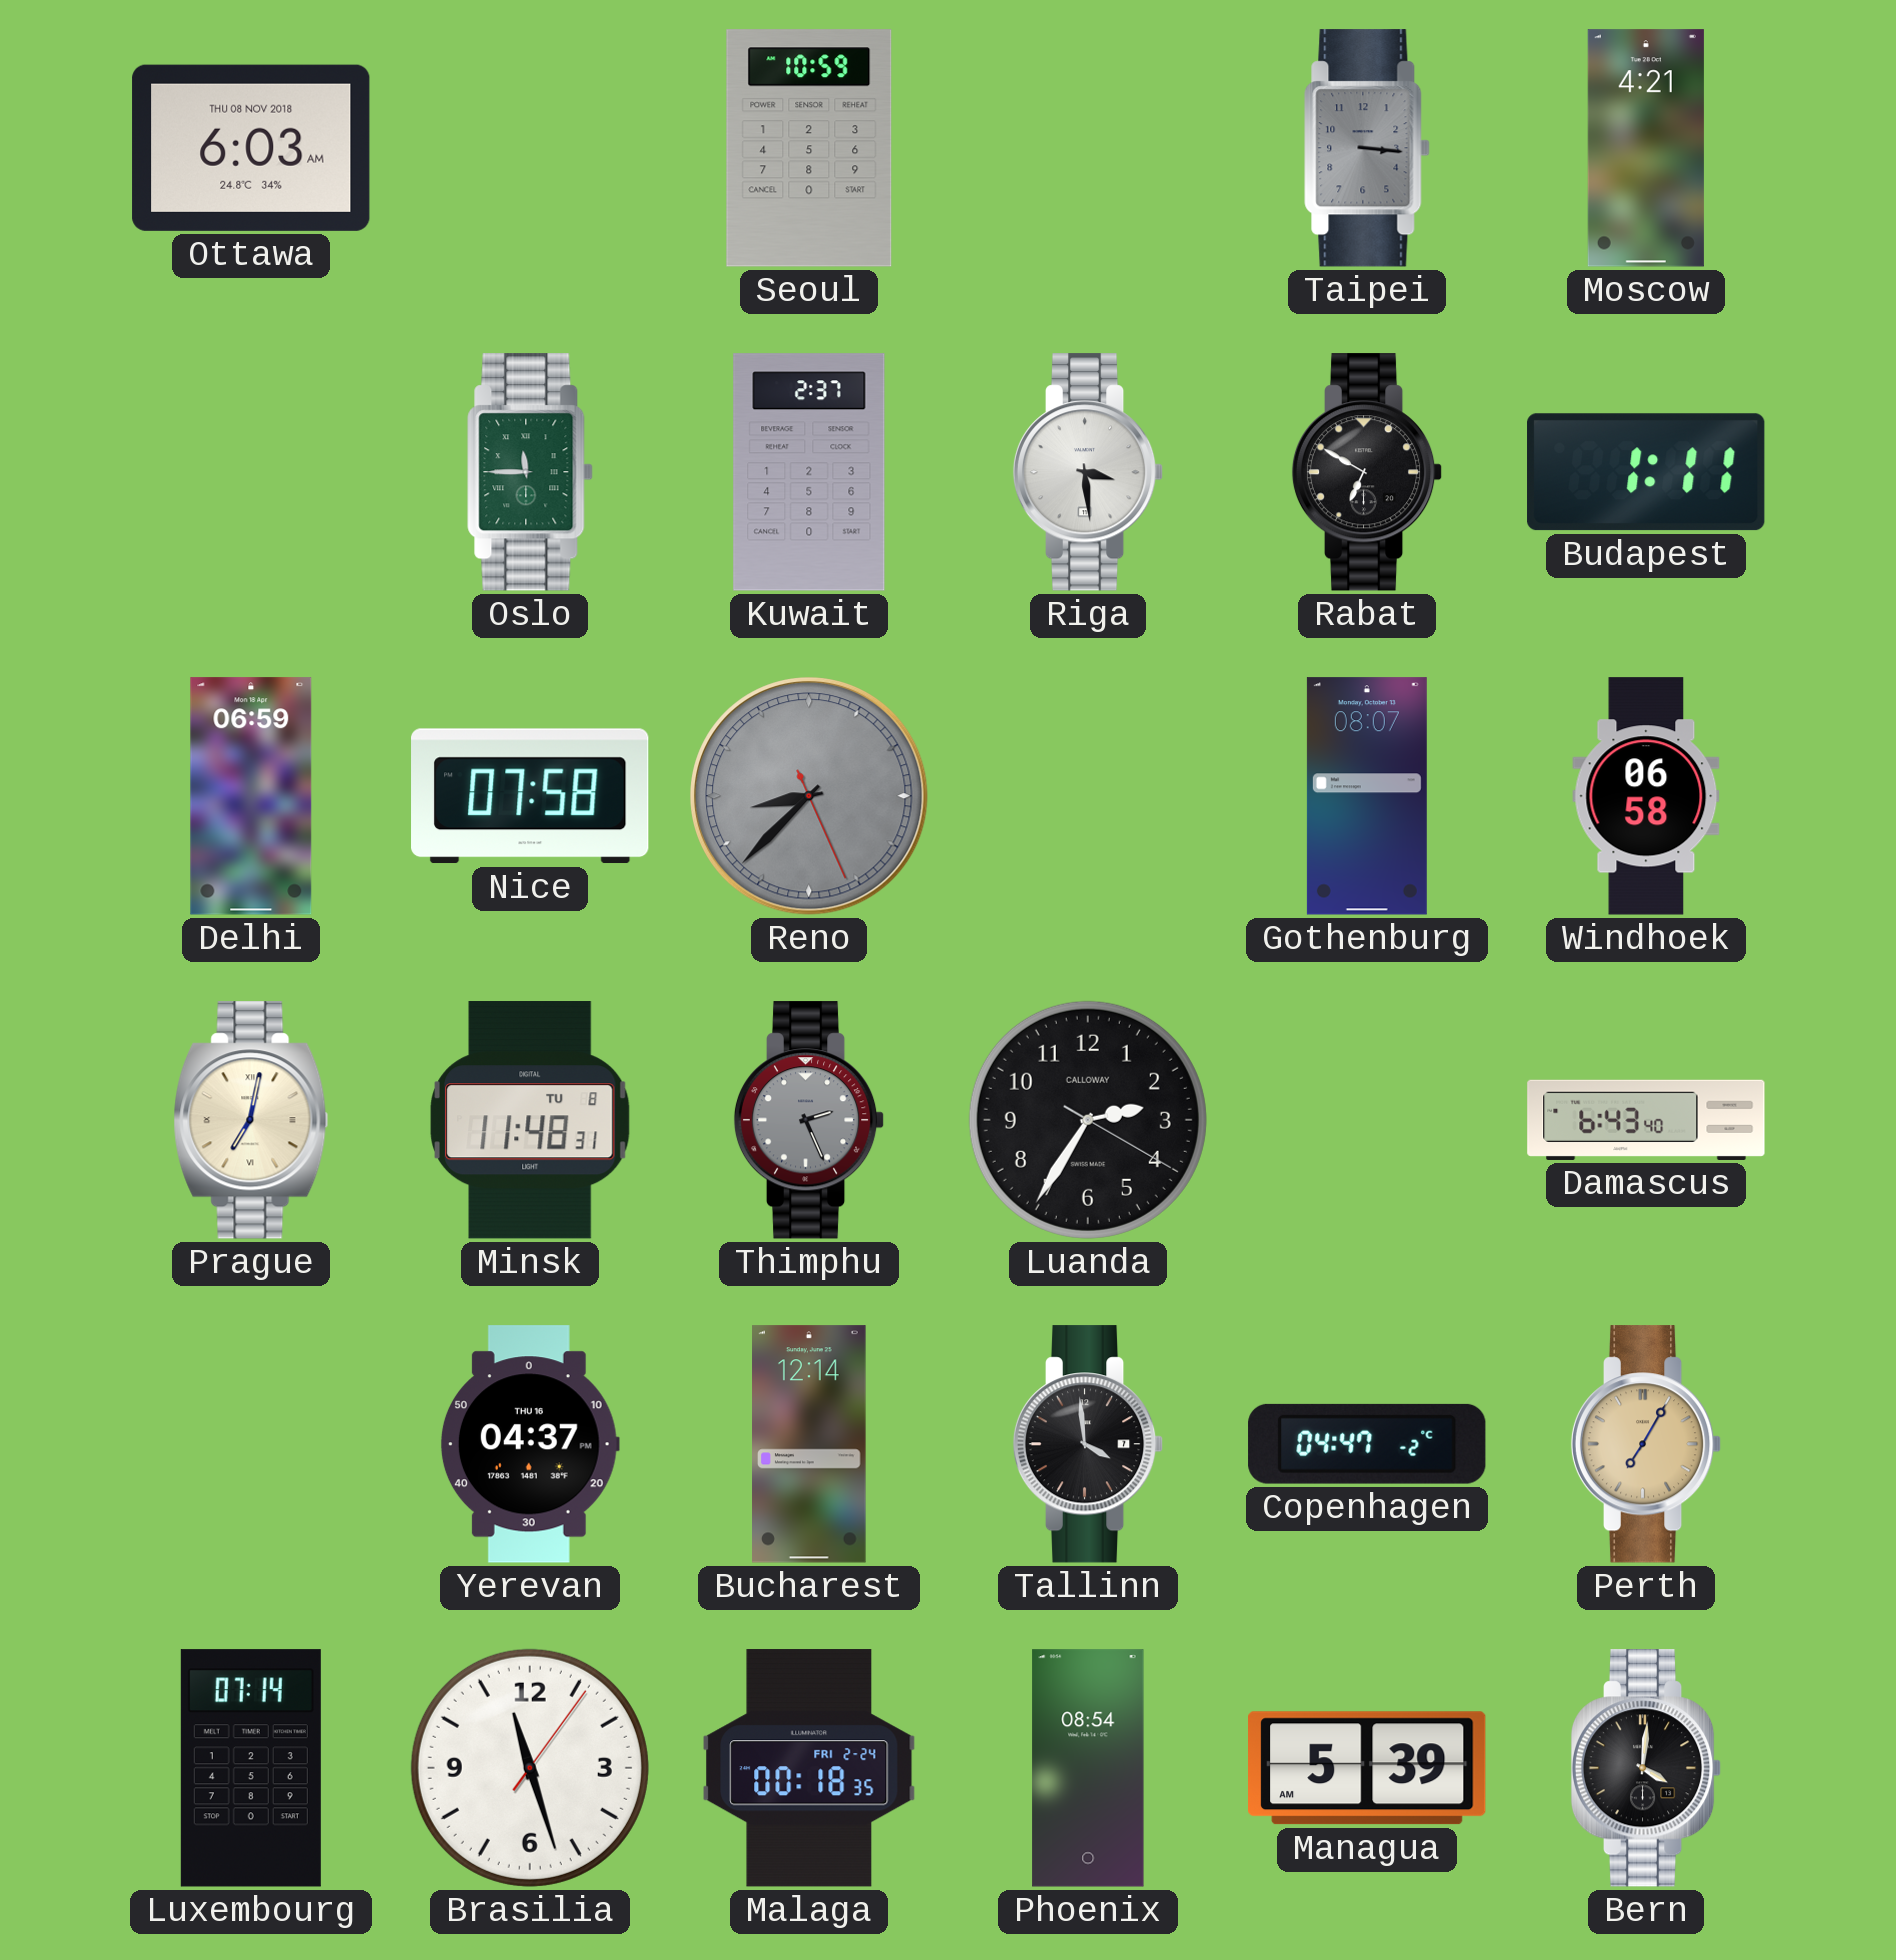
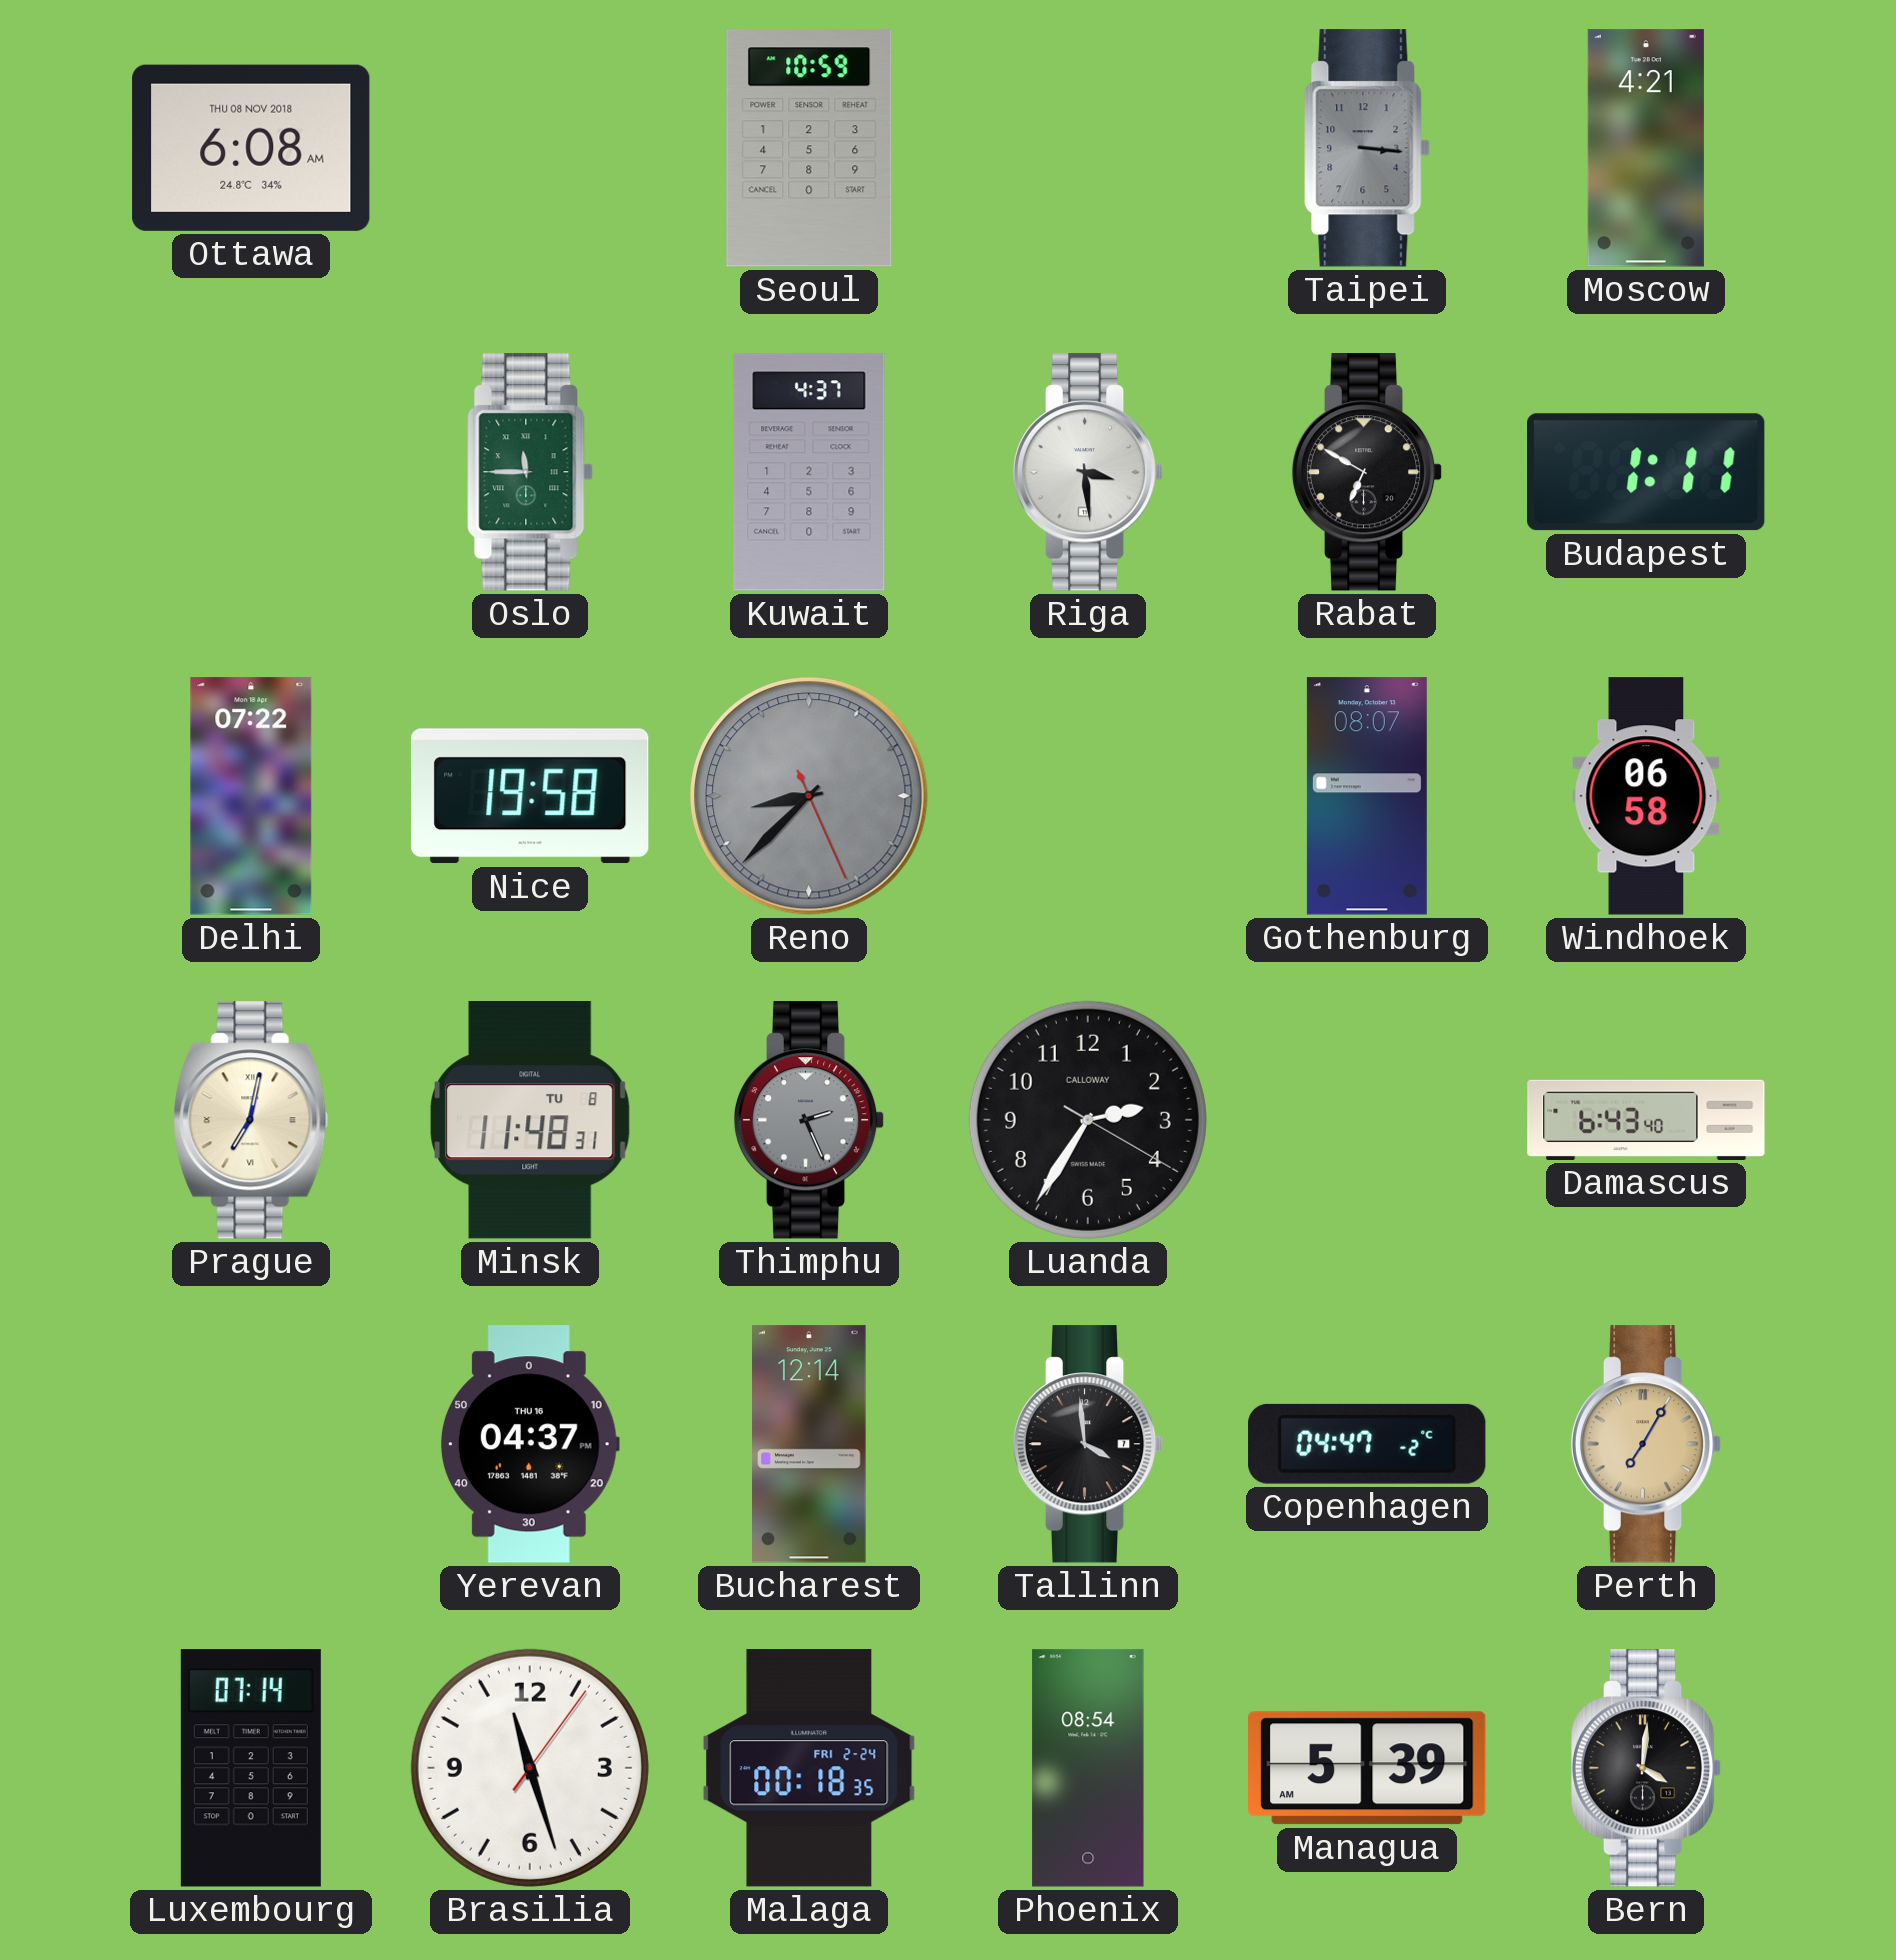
Ottawa: 6:03 -> 6:08
Kuwait: 2:37 -> 4:37
Delhi: 06:59 -> 07:22
Nice: 07:58 -> 19:58
